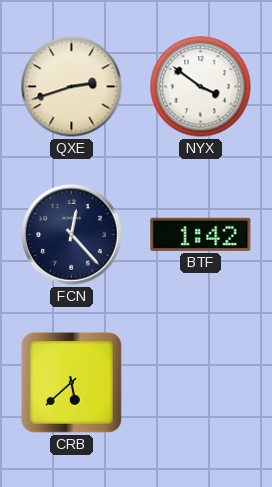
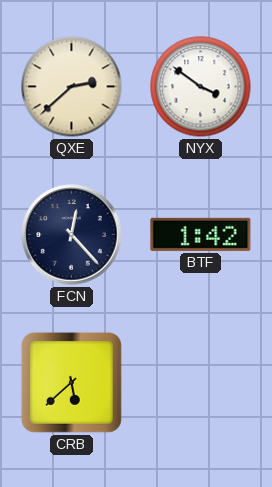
QXE: 2:42 -> 2:38
